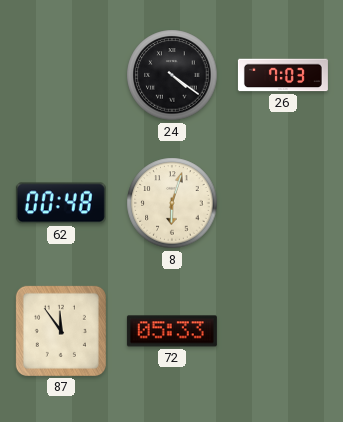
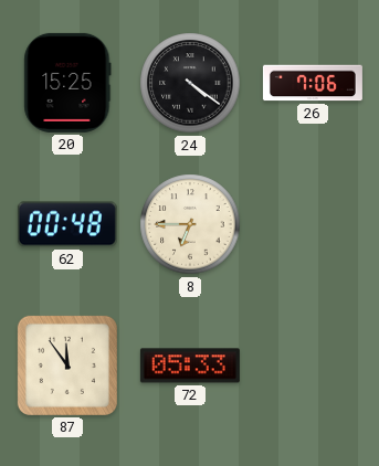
20: none -> 15:25
26: 7:03 -> 7:06
8: 6:03 -> 6:45
